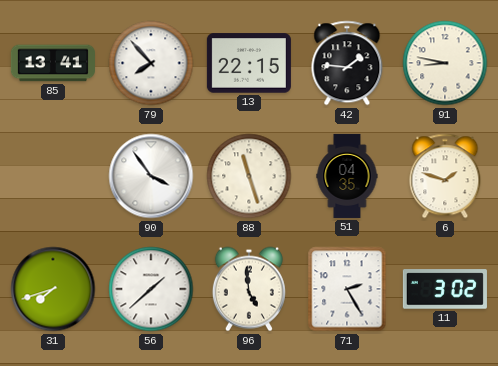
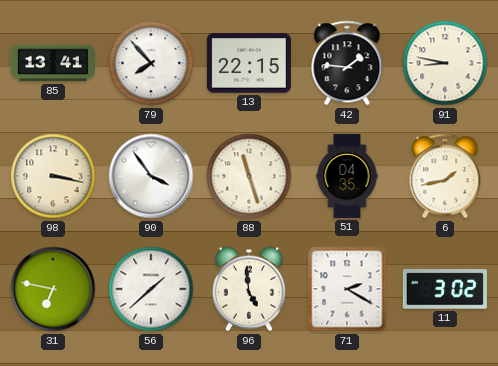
98: none -> 3:17
6: 1:48 -> 1:43
31: 7:42 -> 6:47
71: 2:25 -> 2:20
